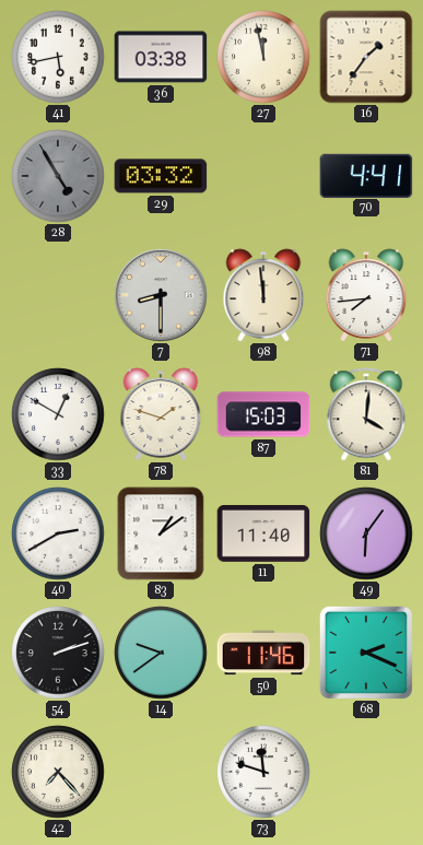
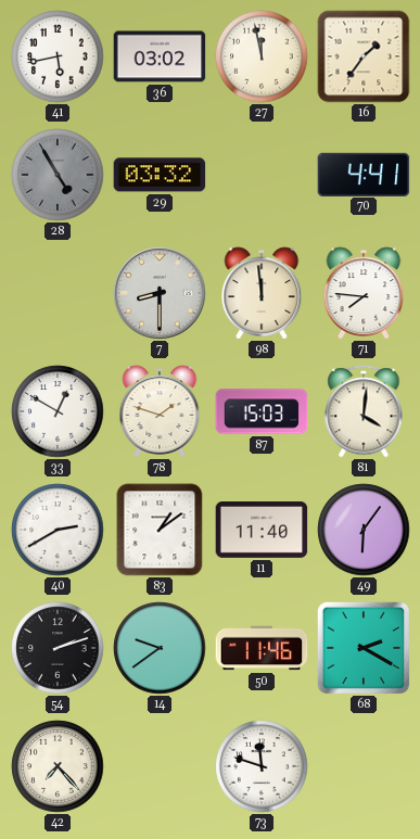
36: 03:38 -> 03:02
71: 7:44 -> 7:46
68: 2:19 -> 2:20
